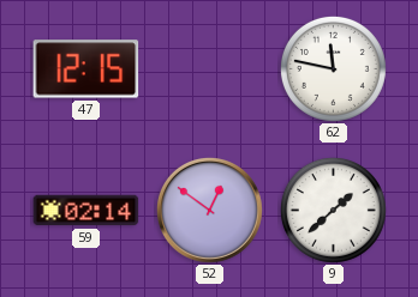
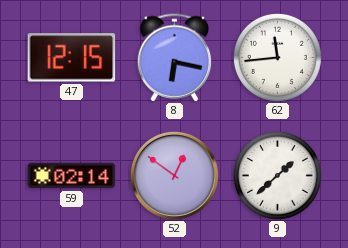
8: none -> 6:17
62: 11:47 -> 11:44
